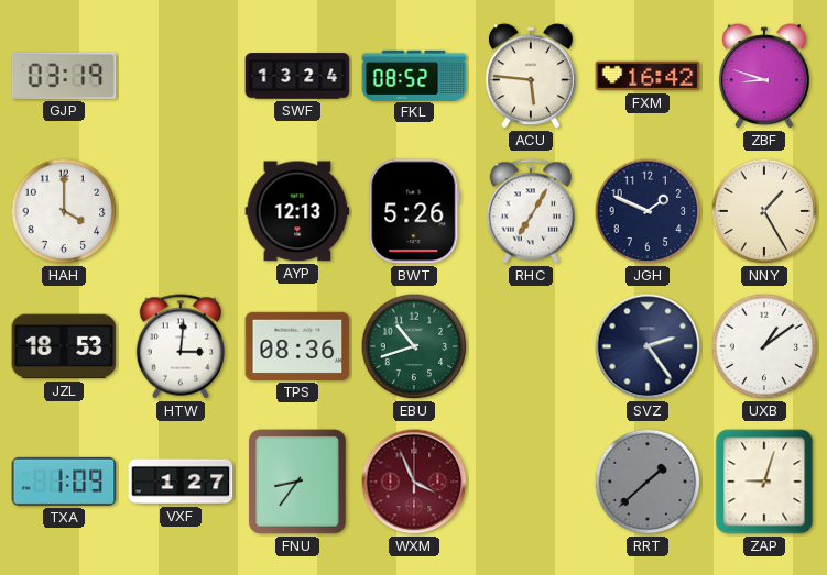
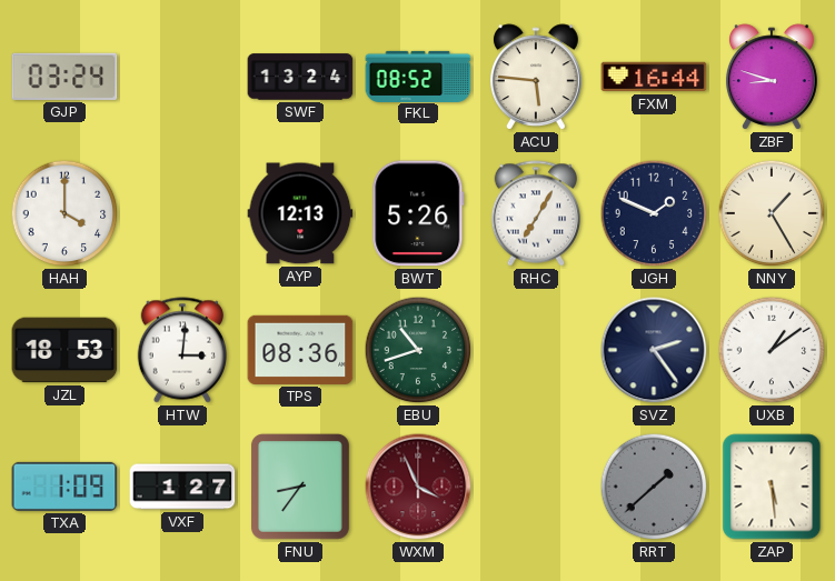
GJP: 03:19 -> 03:24
FXM: 16:42 -> 16:44
ZAP: 9:03 -> 5:29
